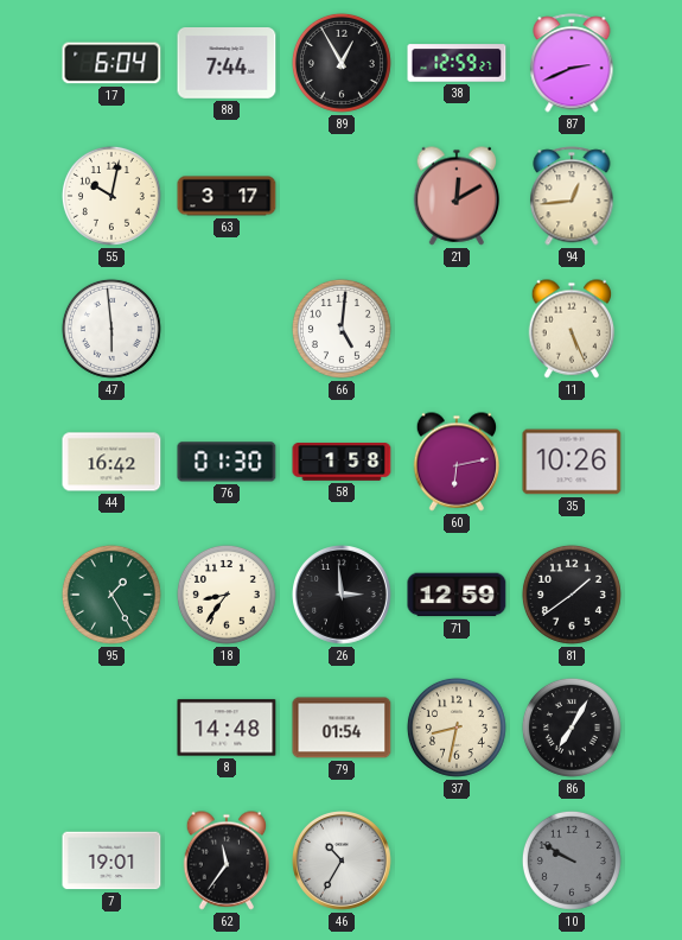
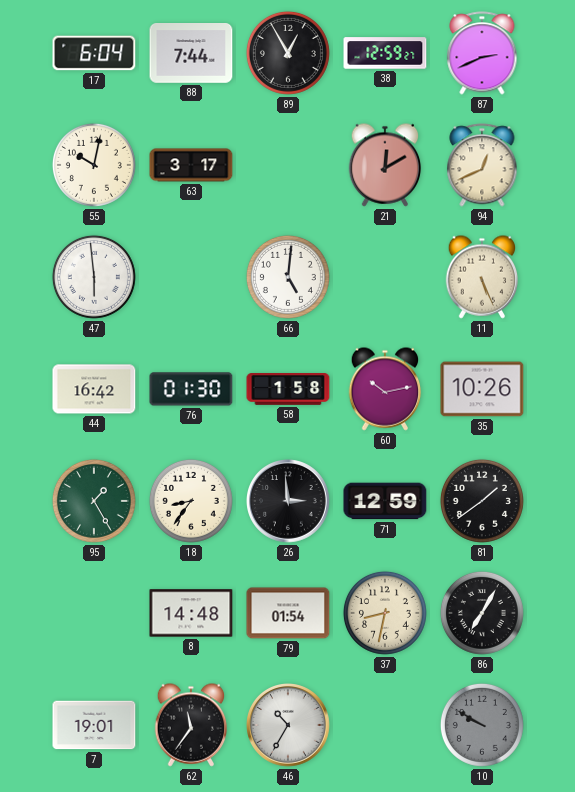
94: 12:44 -> 12:41
60: 6:13 -> 10:13
